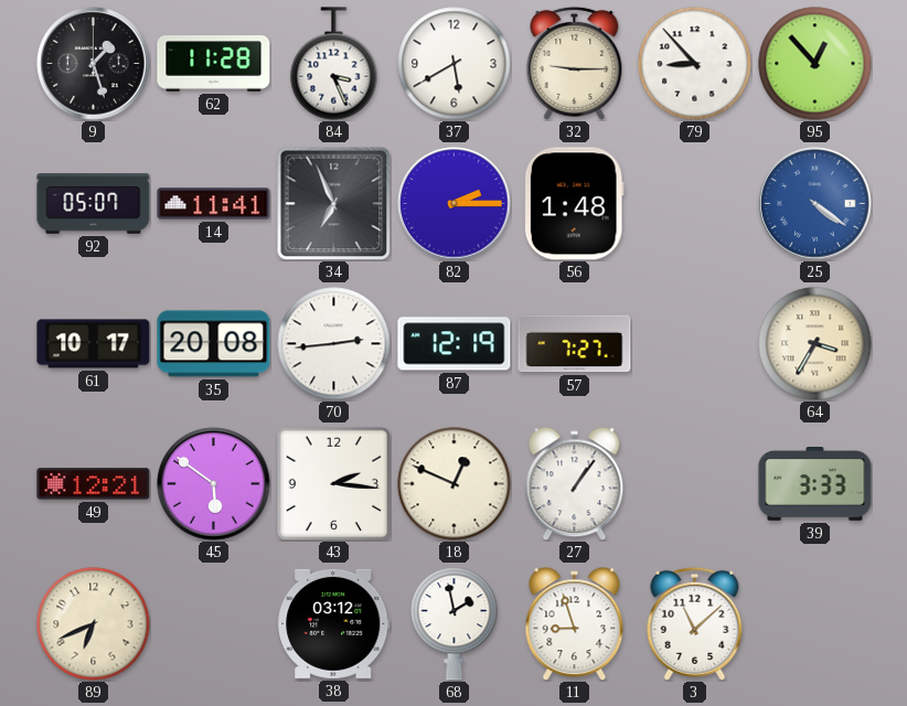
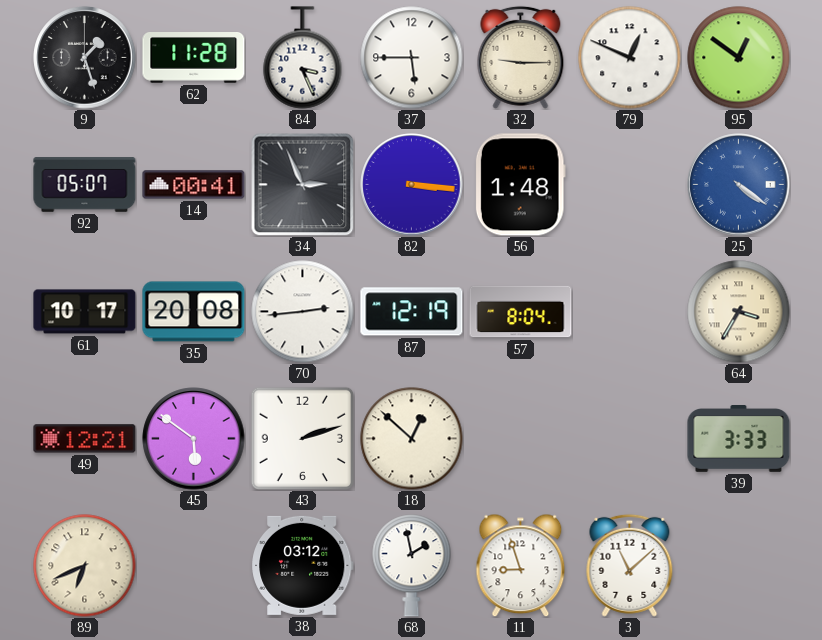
37: 5:40 -> 5:45
79: 8:53 -> 12:49
95: 12:53 -> 12:51
14: 11:41 -> 00:41
34: 6:56 -> 2:56
82: 2:15 -> 3:16
57: 7:27 -> 8:04
43: 2:16 -> 2:12
18: 12:49 -> 12:52
27: 1:06 -> none
